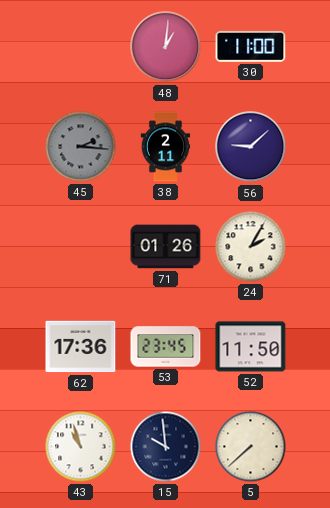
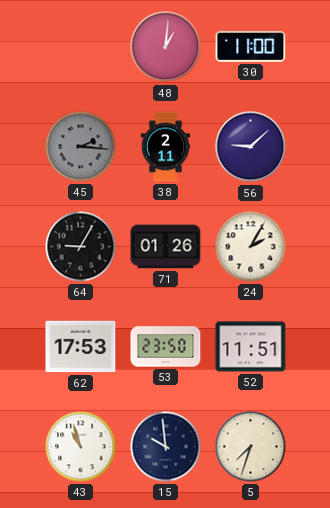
64: none -> 9:05
62: 17:36 -> 17:53
53: 23:45 -> 23:50
52: 11:50 -> 11:51
5: 7:38 -> 7:33
